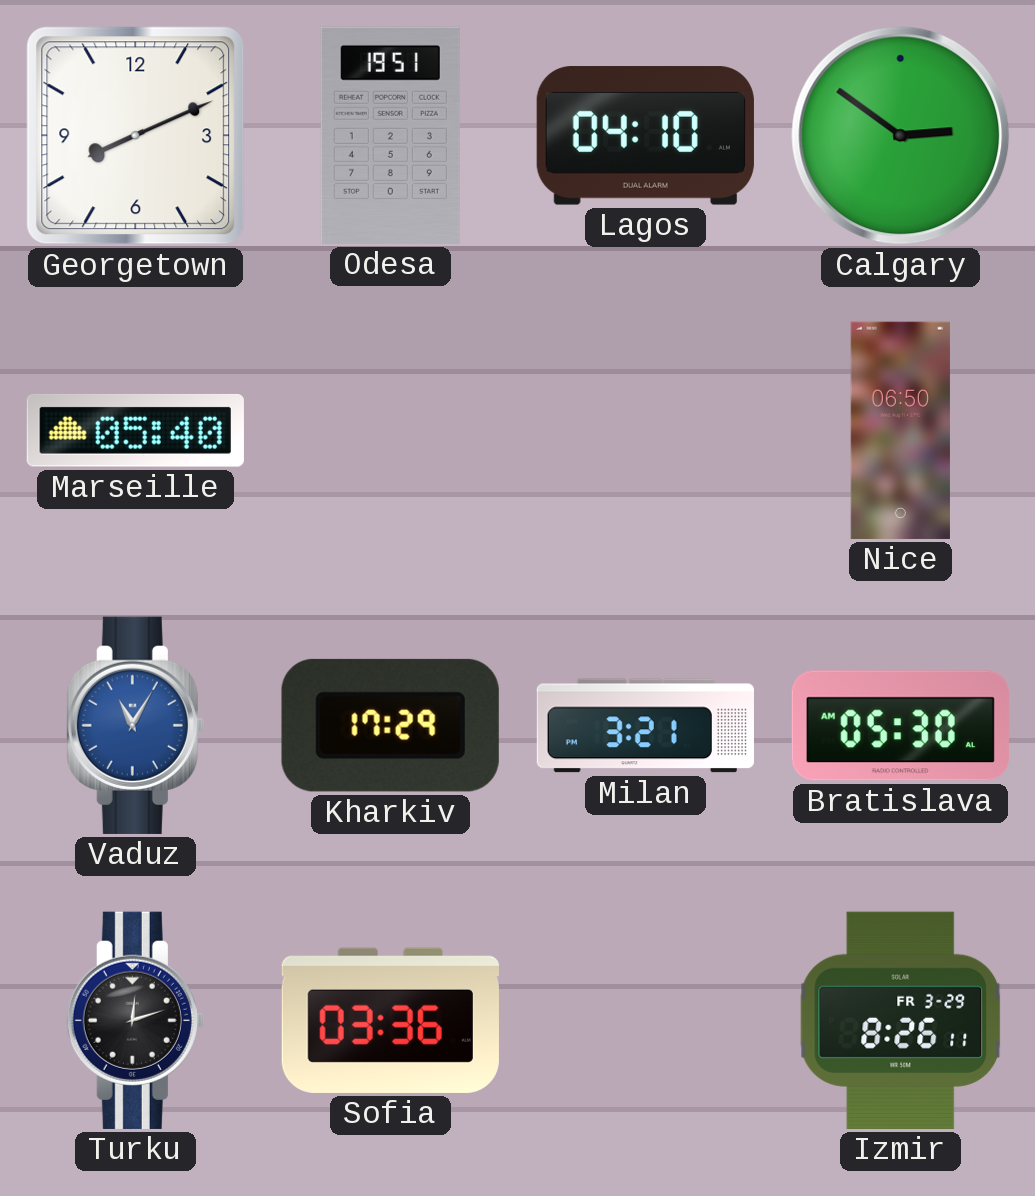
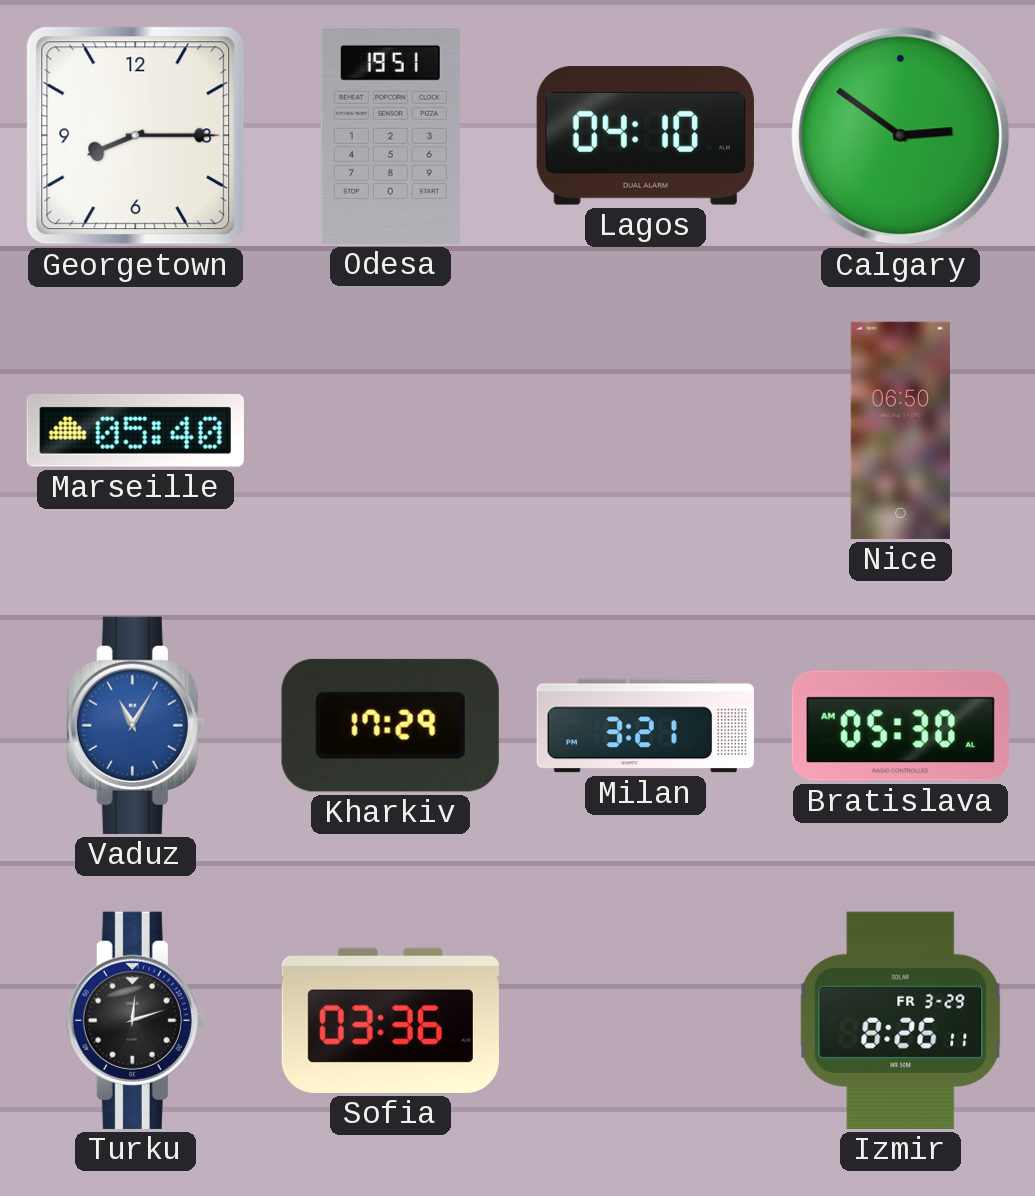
Georgetown: 8:11 -> 8:15
